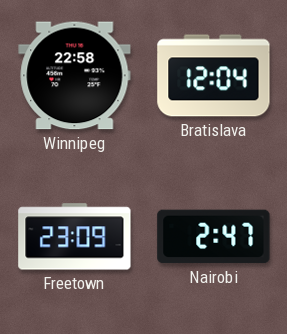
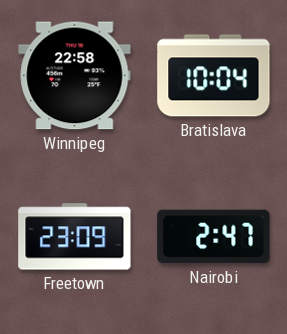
Bratislava: 12:04 -> 10:04
